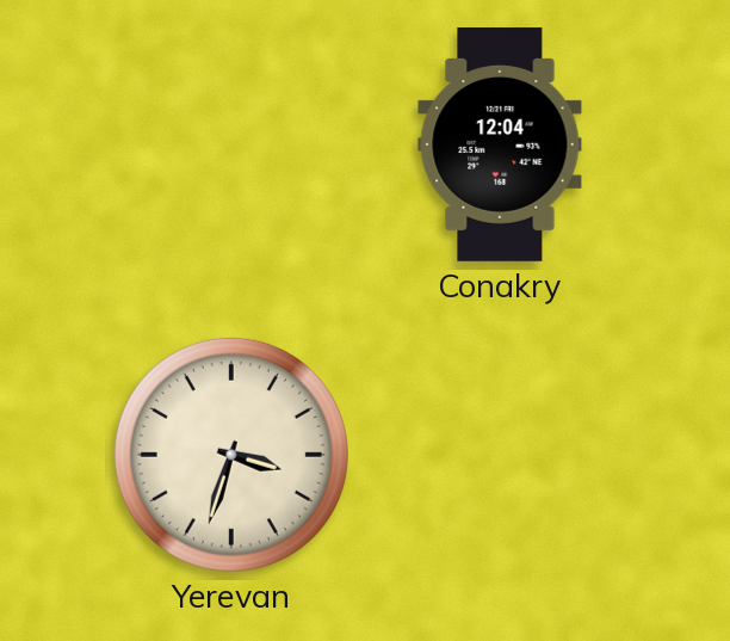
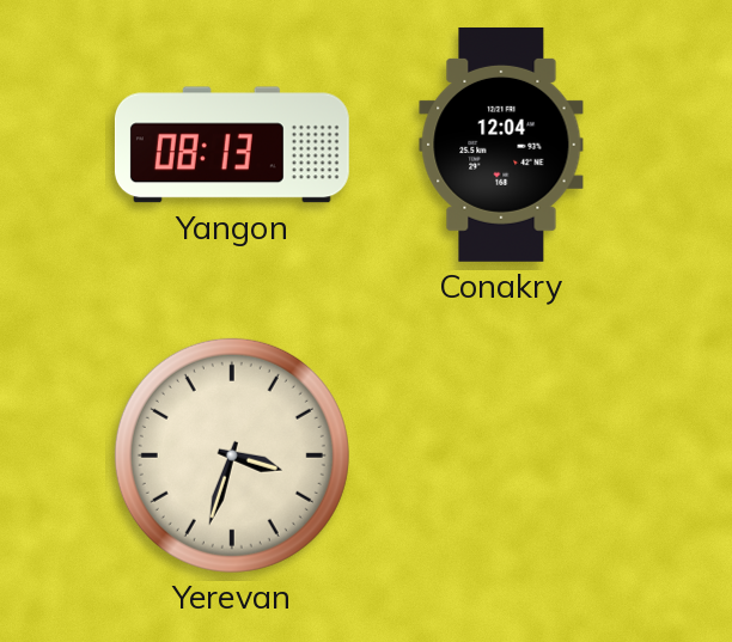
Yangon: none -> 08:13
